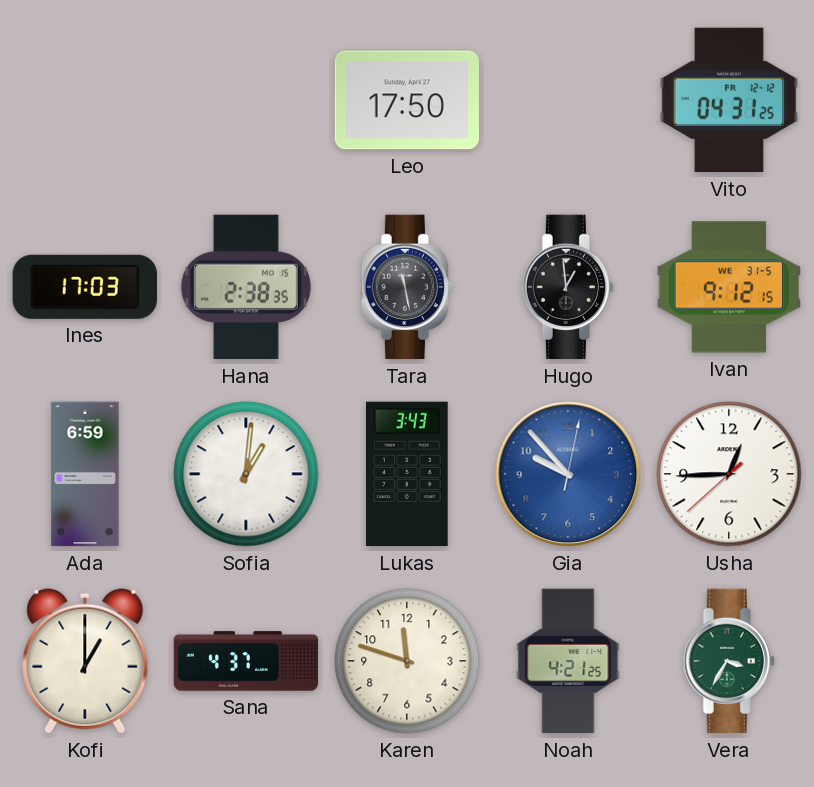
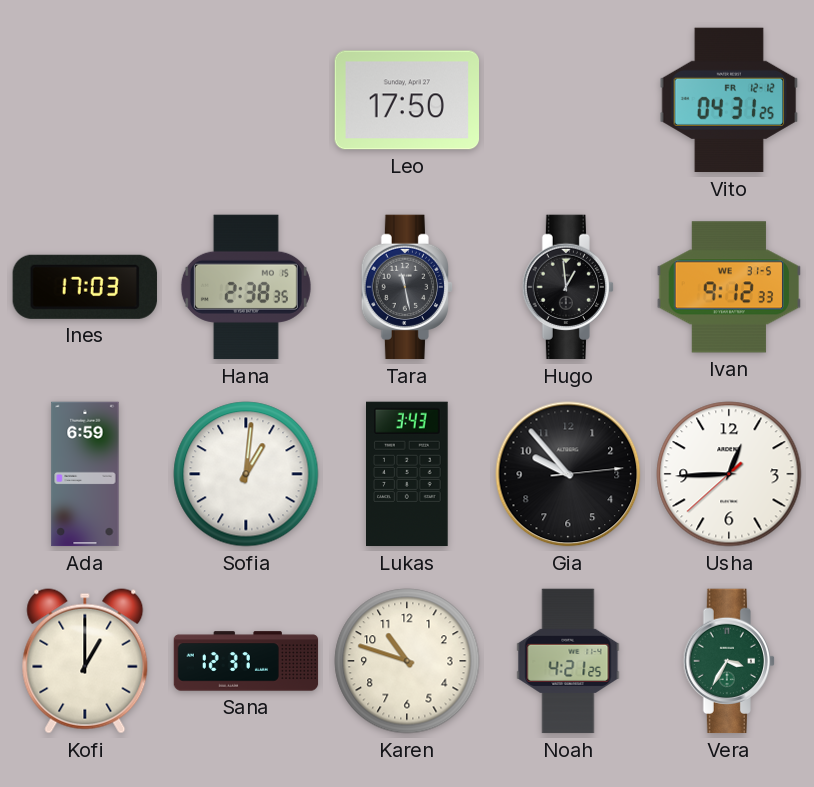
Ivan: 9:12:15 -> 9:12:33
Gia: 9:53:02 -> 9:53:14
Gia dial: blue -> black
Sana: 4:37 -> 12:37
Karen: 11:48 -> 10:48
